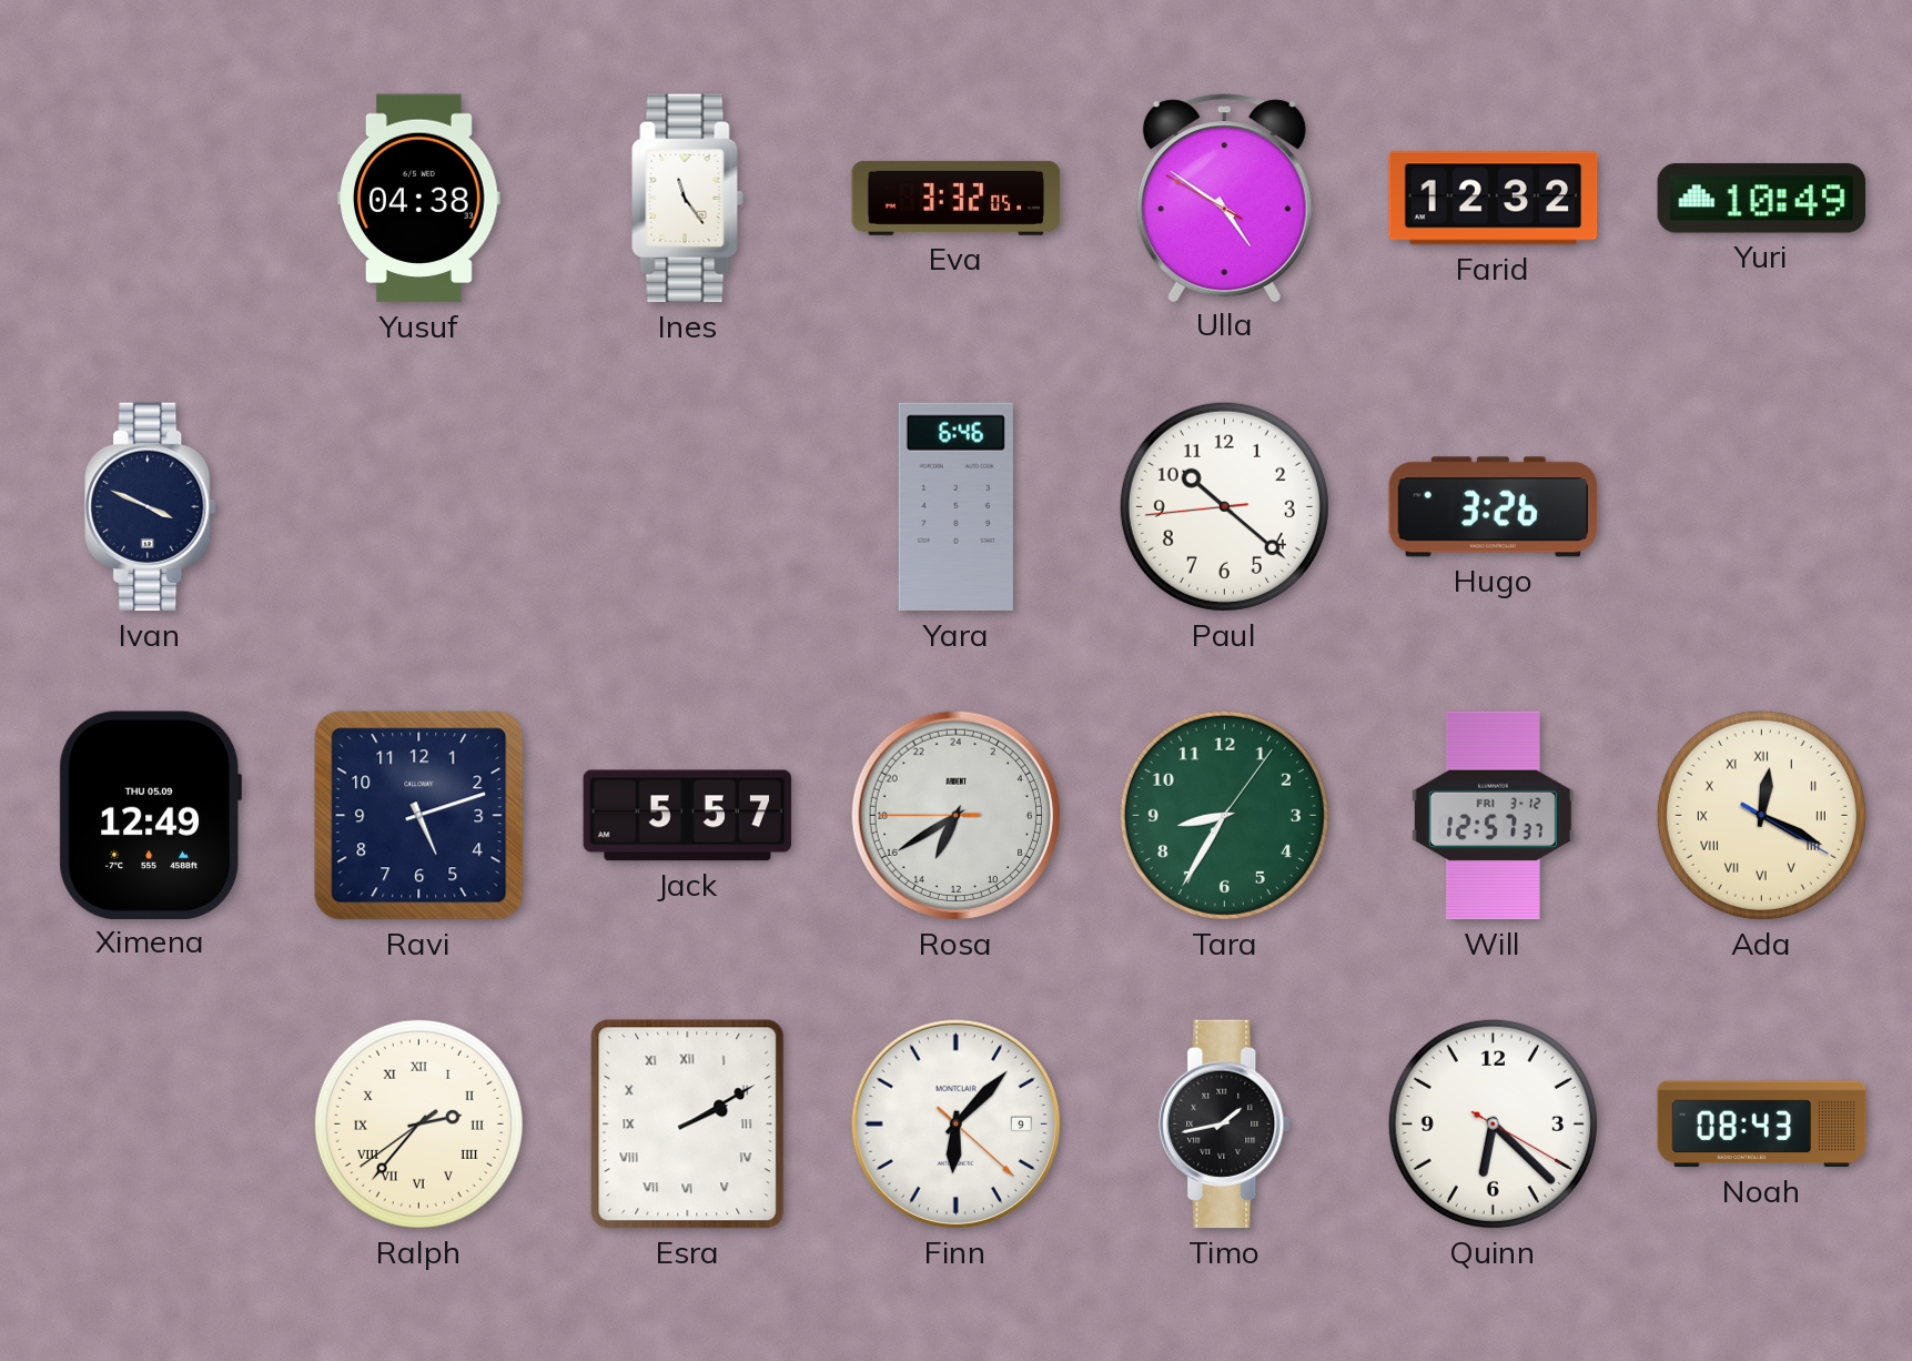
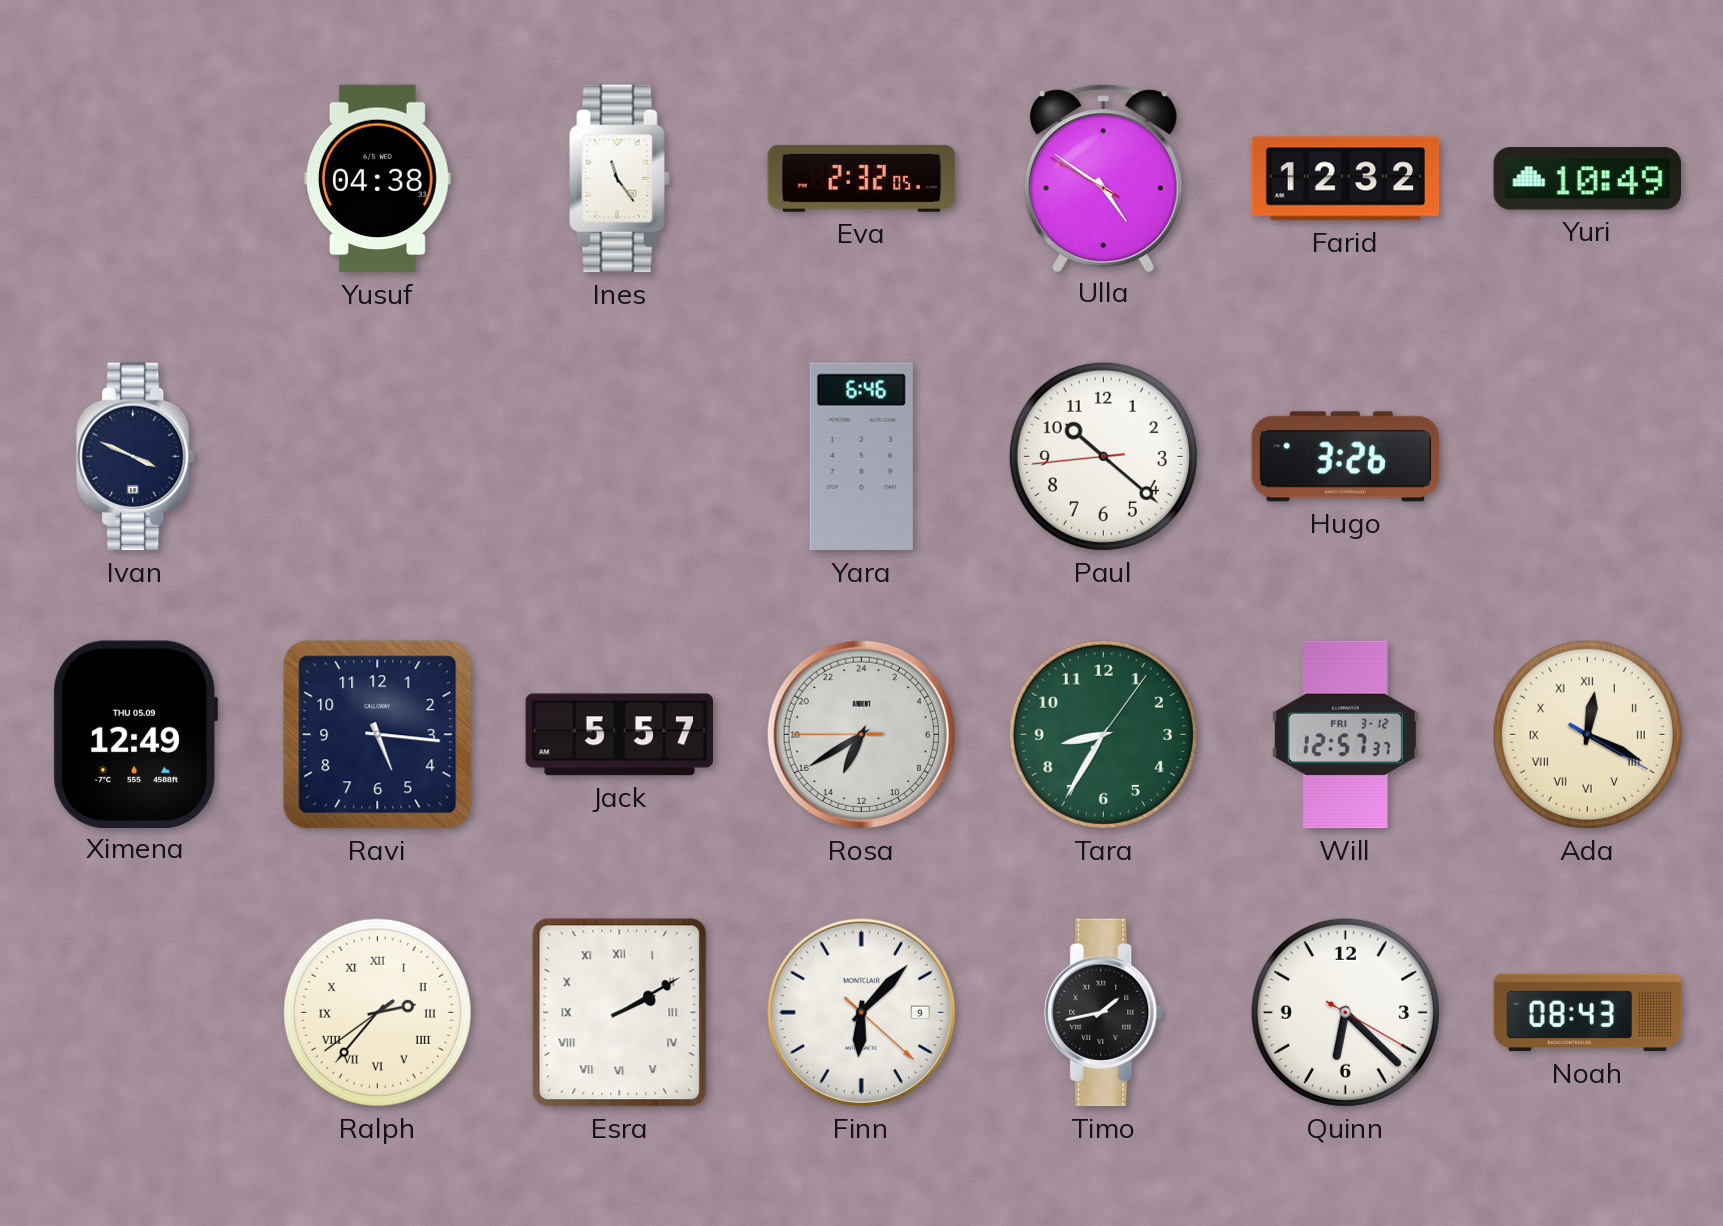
Eva: 3:32 -> 2:32
Ravi: 5:12 -> 5:16
